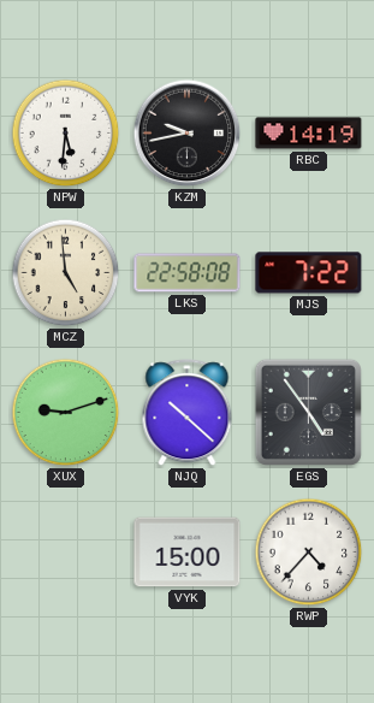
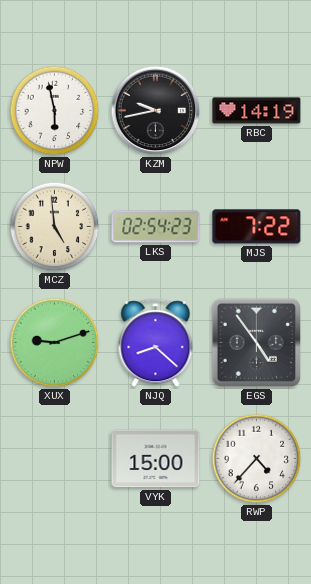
NPW: 5:31 -> 5:58
LKS: 22:58 -> 02:54
NJQ: 10:22 -> 8:22
